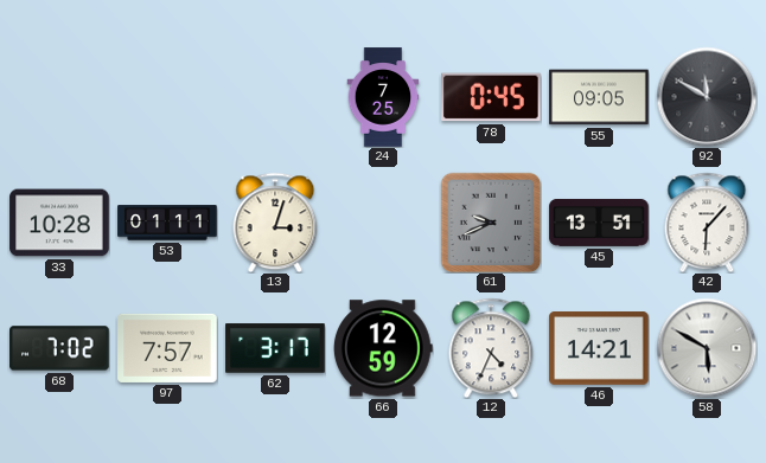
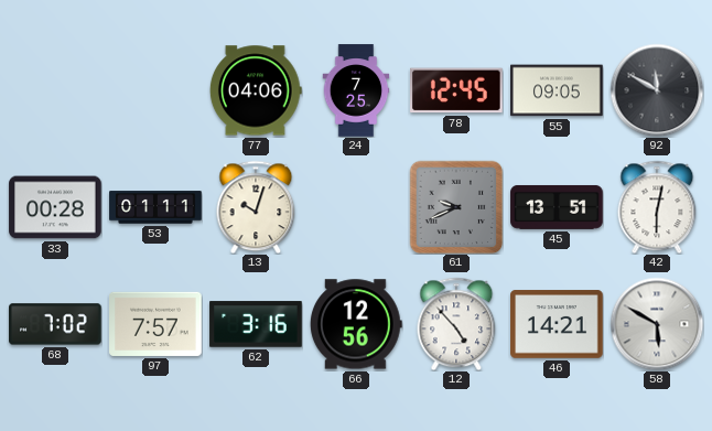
77: none -> 04:06
78: 0:45 -> 12:45
33: 10:28 -> 00:28
13: 3:03 -> 10:03
42: 6:07 -> 6:02
62: 3:17 -> 3:16
66: 12:59 -> 12:56
12: 4:34 -> 4:53
